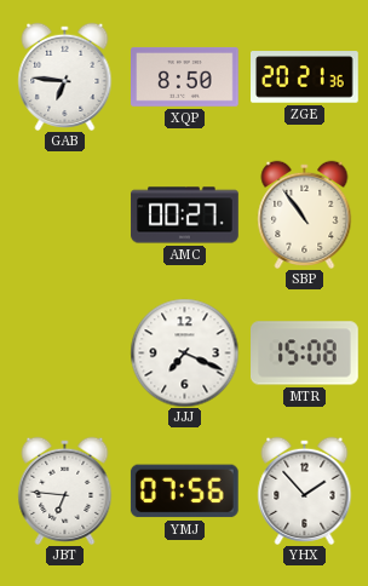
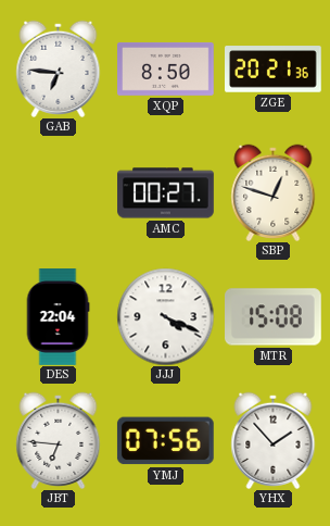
SBP: 10:54 -> 12:48
DES: none -> 22:04
JJJ: 7:19 -> 4:19
